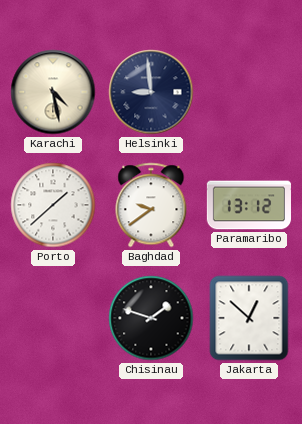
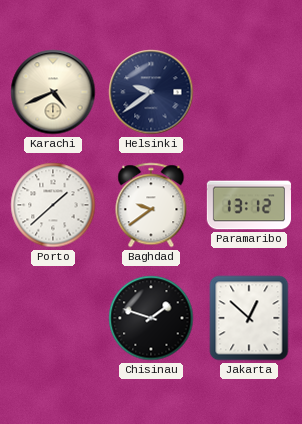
Karachi: 4:28 -> 4:41
Helsinki: 8:59 -> 9:39
